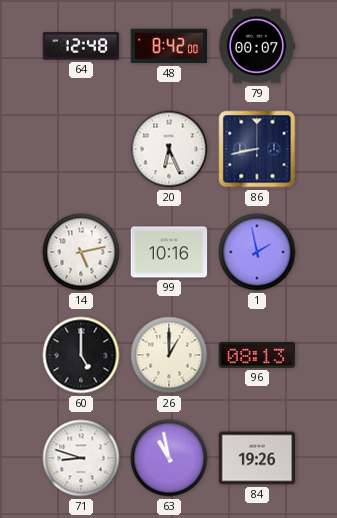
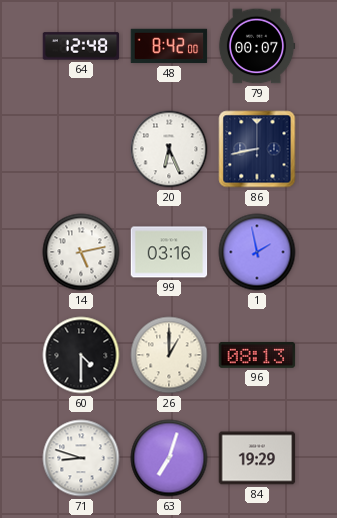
99: 10:16 -> 03:16
60: 5:00 -> 4:30
63: 10:58 -> 7:03
84: 19:26 -> 19:29
